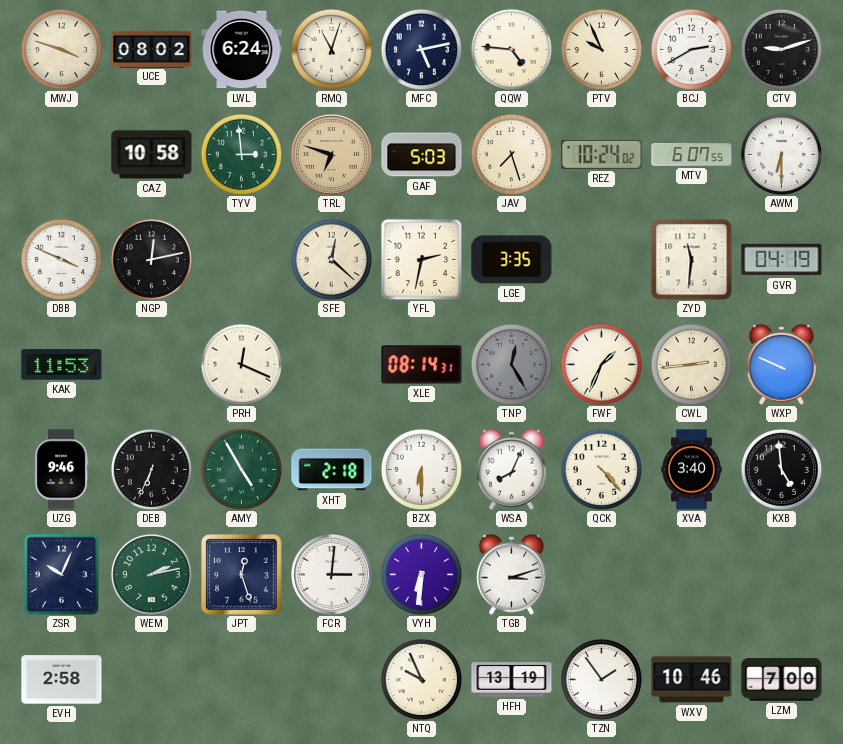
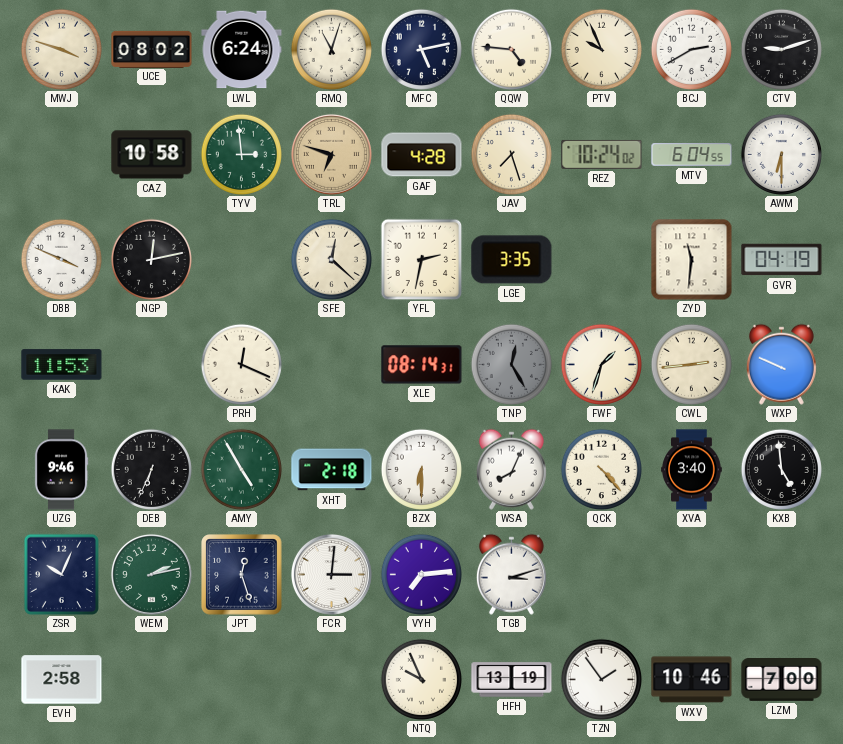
GAF: 5:03 -> 4:28
MTV: 6:07 -> 6:04
FWF: 1:34 -> 1:33
VYH: 6:31 -> 7:14
